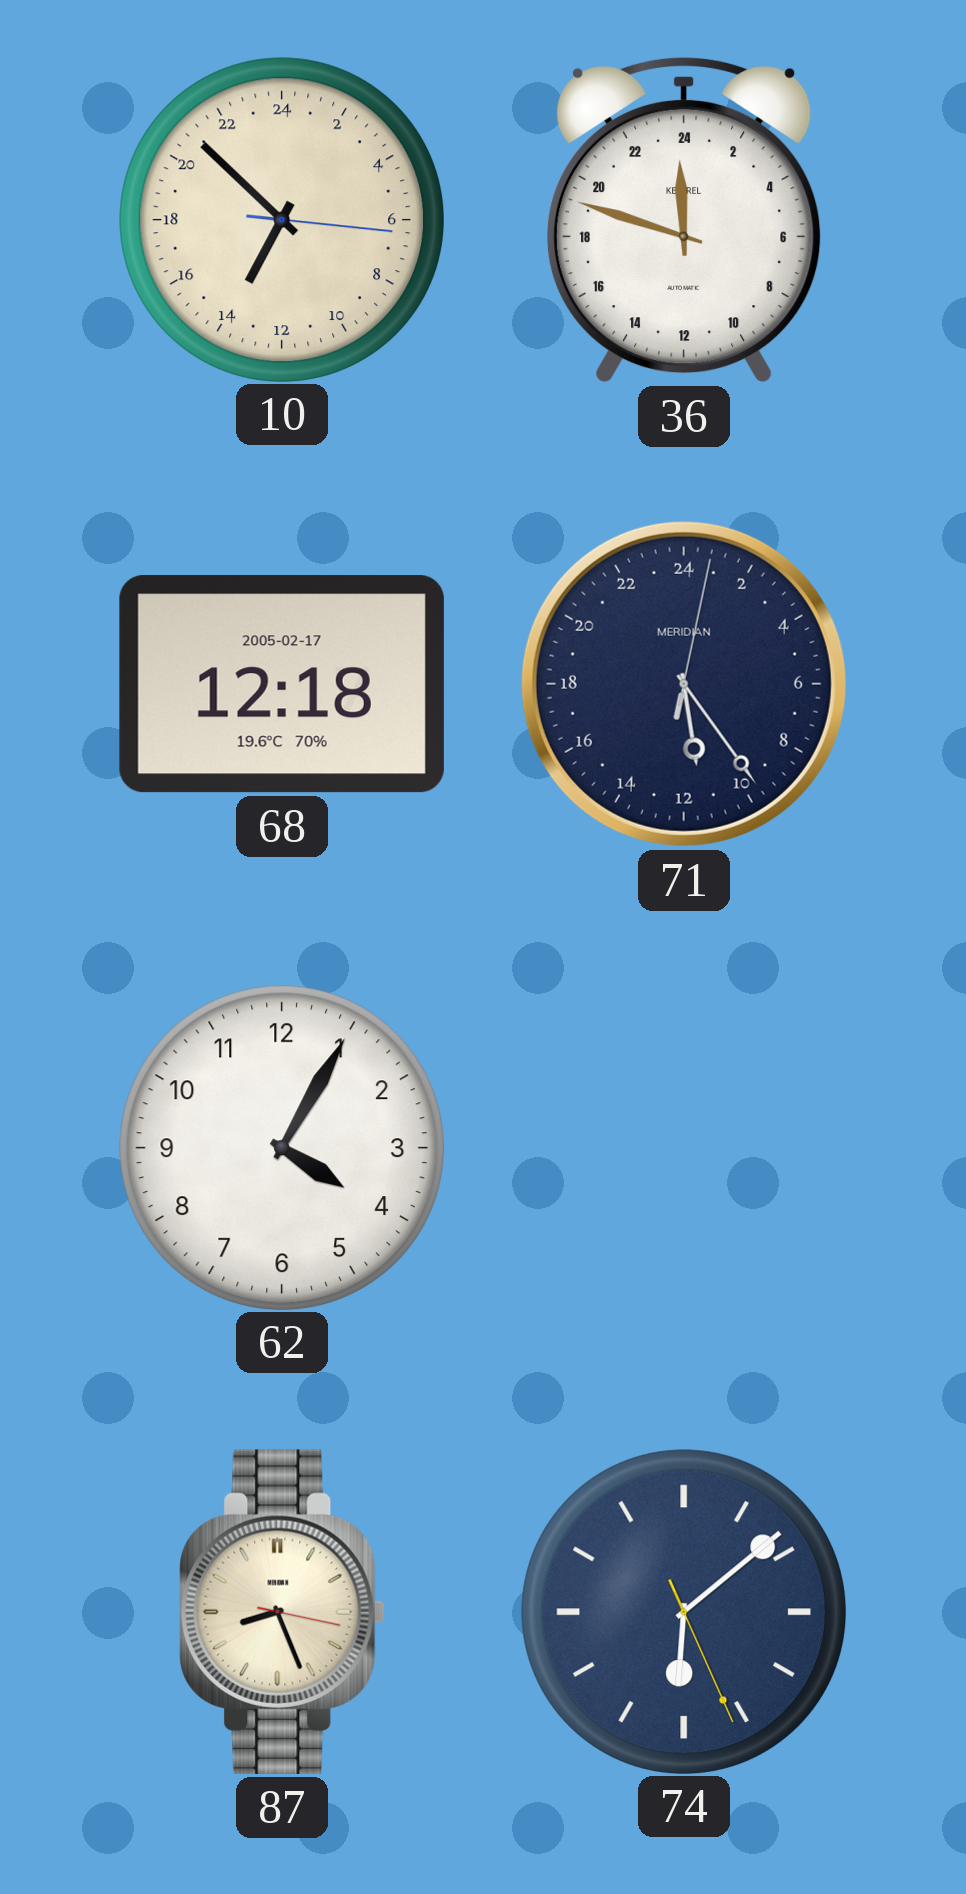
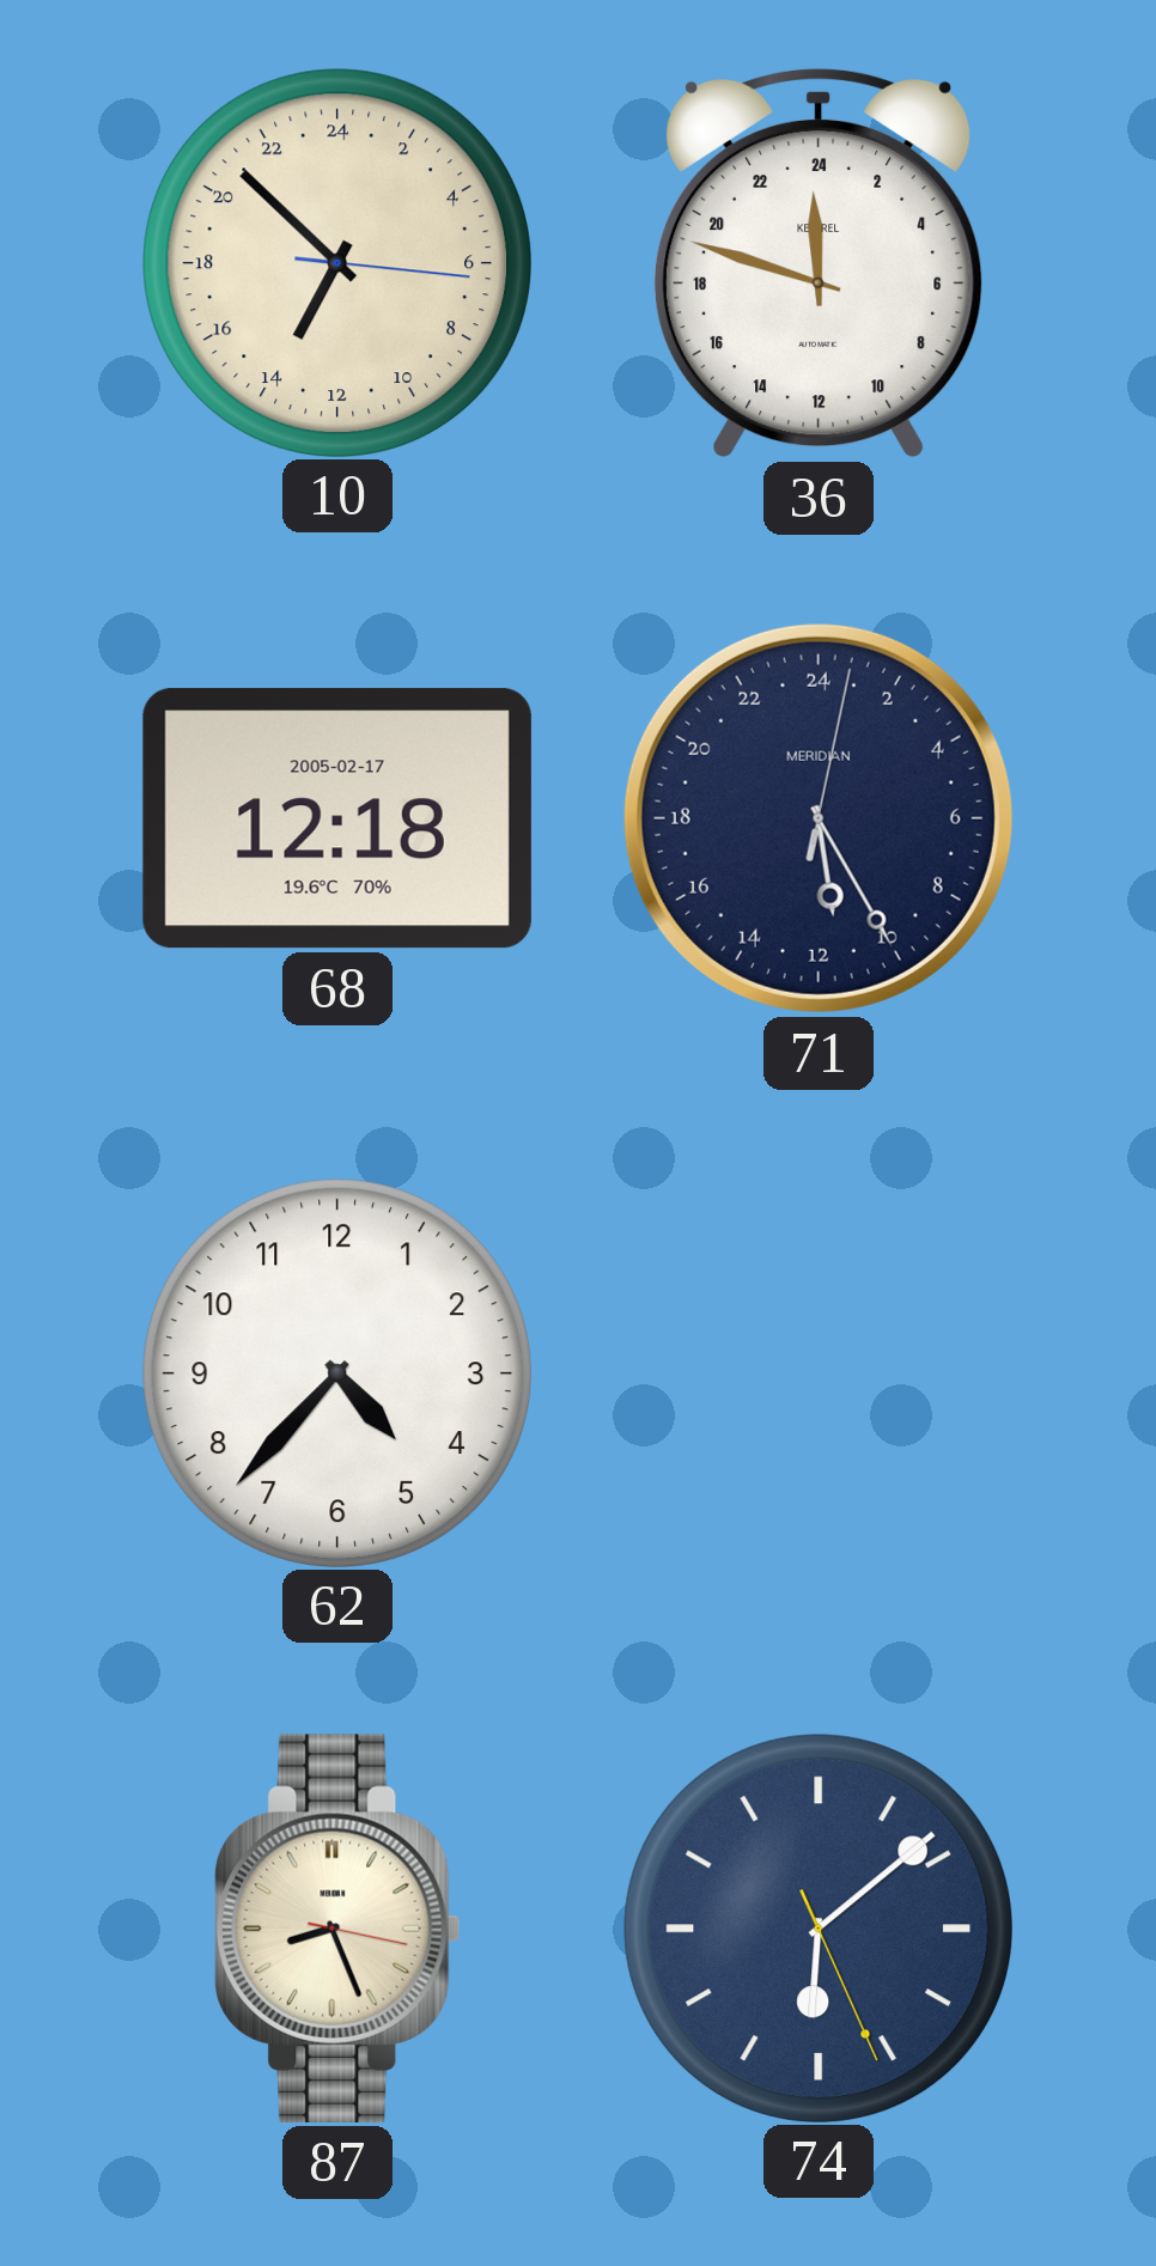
71: 11:24 -> 11:25
62: 4:05 -> 4:37
